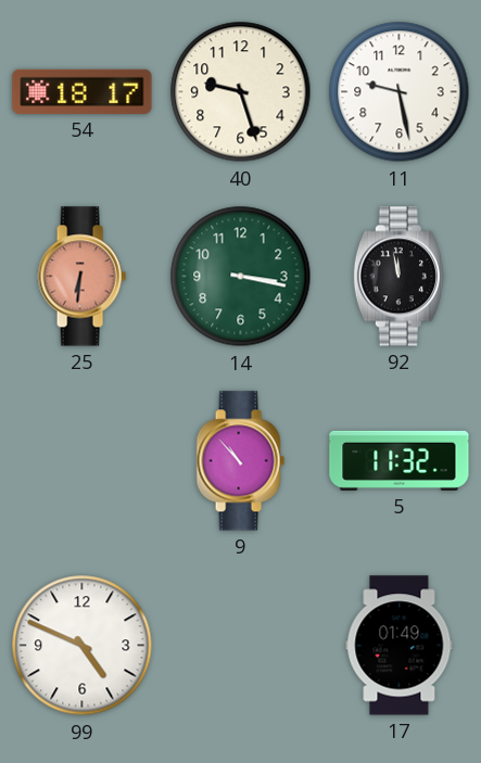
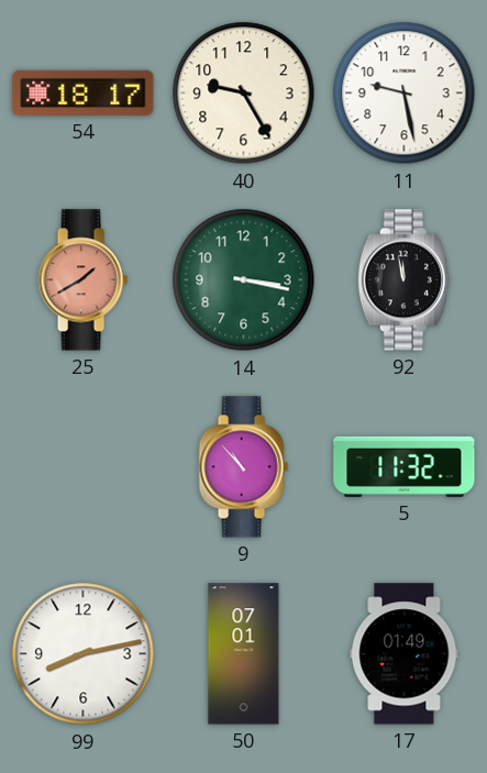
40: 9:27 -> 9:25
25: 6:31 -> 1:40
99: 4:49 -> 8:13
50: none -> 07:01
